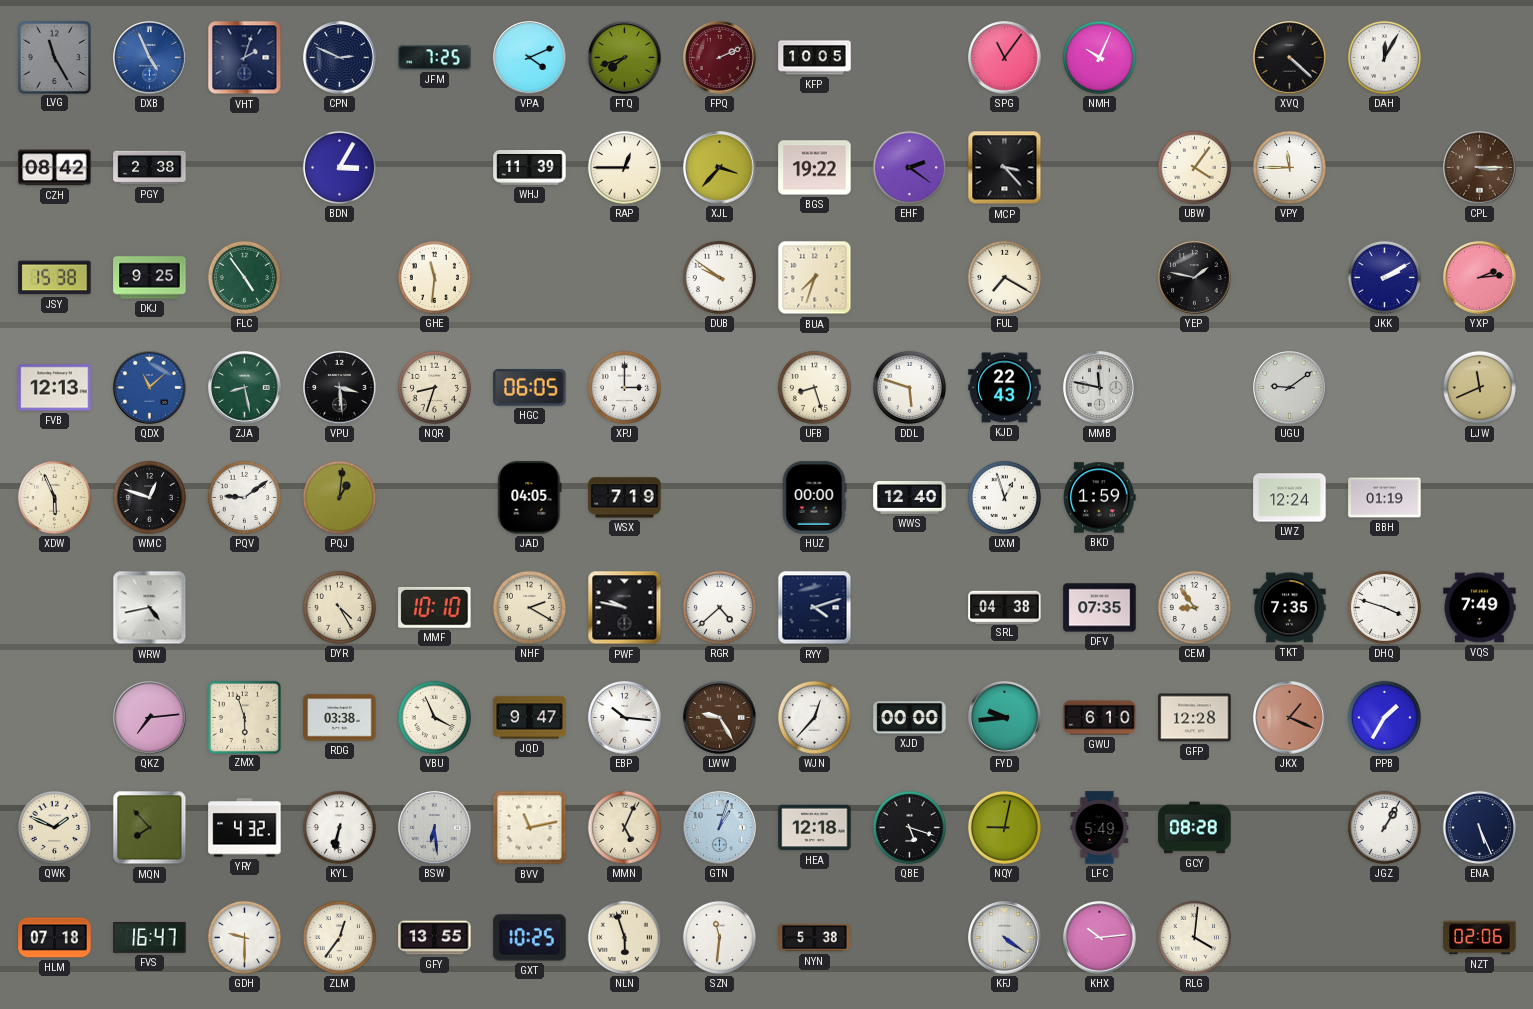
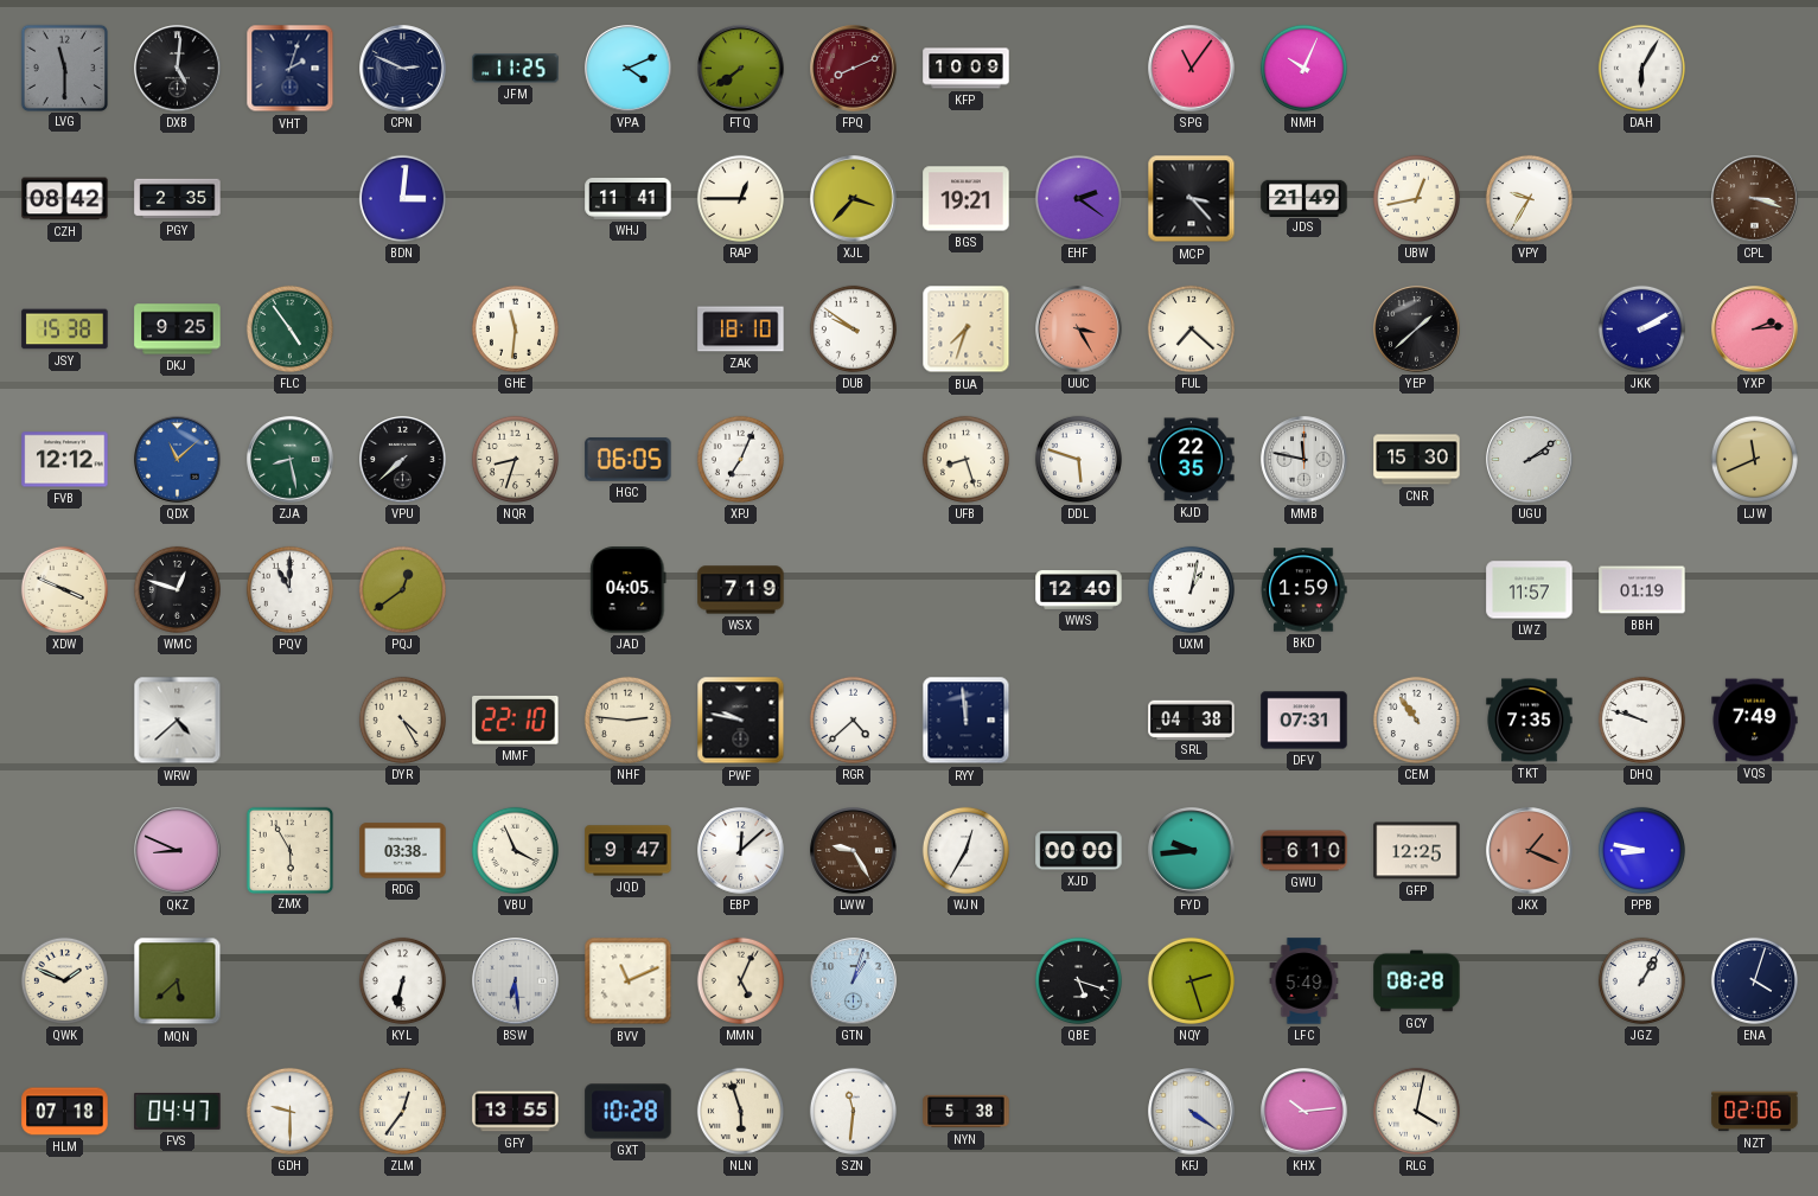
LVG: 11:25 -> 11:30
DXB: 4:56 -> 5:01
DXB dial: blue -> black
JFM: 7:25 -> 11:25
FTQ: 7:42 -> 7:39
FPQ: 2:11 -> 8:11
KFP: 10:05 -> 10:09
XVQ: 4:22 -> none
DAH: 12:05 -> 6:05
PGY: 2:38 -> 2:35
BDN: 3:05 -> 3:01
WHJ: 11:39 -> 11:41
BGS: 19:22 -> 19:21
JDS: none -> 21:49
UBW: 4:06 -> 12:43
VPY: 11:45 -> 9:35
CPL: 3:15 -> 3:18
ZAK: none -> 18:10
UUC: none -> 3:25
FUL: 7:20 -> 7:22
YEP: 1:47 -> 1:38
FVB: 12:13 -> 12:12
VPU: 3:29 -> 7:38
XPJ: 3:00 -> 7:04
KJD: 22:43 -> 22:35
CNR: none -> 15:30
UGU: 9:09 -> 2:09
XDW: 5:56 -> 3:49
PQV: 9:09 -> 11:00
PQJ: 1:01 -> 12:39
HUZ: 00:00 -> none
UXM: 12:57 -> 1:02
LWZ: 12:24 -> 11:57
WRW: 4:43 -> 4:38
MMF: 10:10 -> 22:10
NHF: 2:20 -> 2:46
RYY: 4:12 -> 11:59
DFV: 07:35 -> 07:31
CEM: 8:54 -> 10:54
DHQ: 3:48 -> 9:48
QKZ: 7:14 -> 8:49
ZMX: 5:57 -> 5:55
EBP: 10:16 -> 12:08
WJN: 12:37 -> 12:35
GFP: 12:28 -> 12:25
PPB: 1:35 -> 8:47
MQN: 7:53 -> 5:38
YRY: 4:32 -> none
BVV: 11:13 -> 11:11
HEA: 12:18 -> none
NQY: 9:02 -> 2:27
ENA: 5:26 -> 4:03
FVS: 16:47 -> 04:47
GXT: 10:25 -> 10:28
RLG: 4:01 -> 4:02
